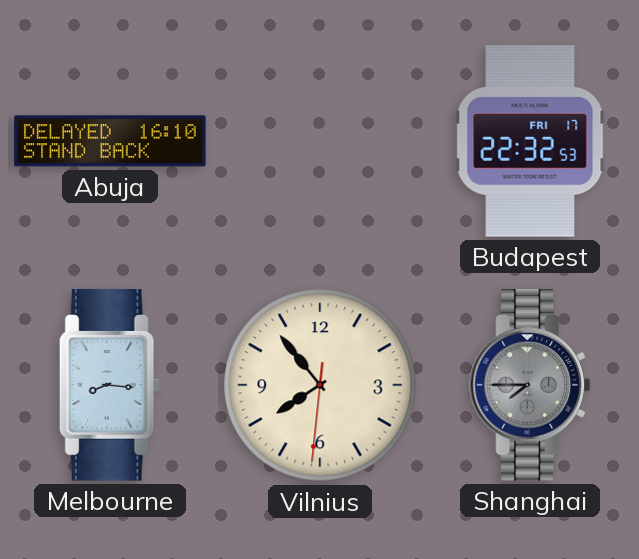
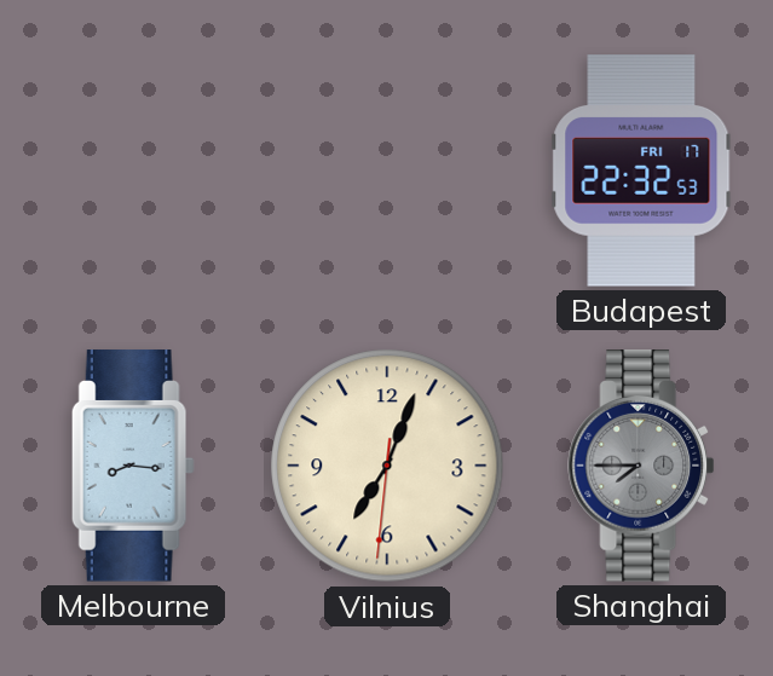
Abuja: 16:10 -> none
Vilnius: 7:53 -> 7:03
